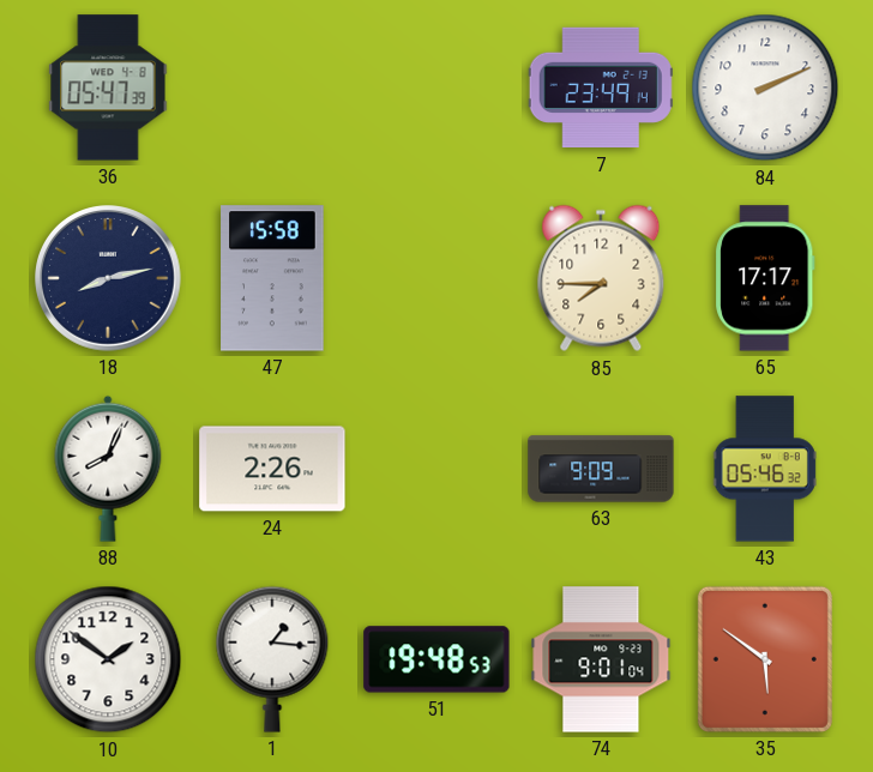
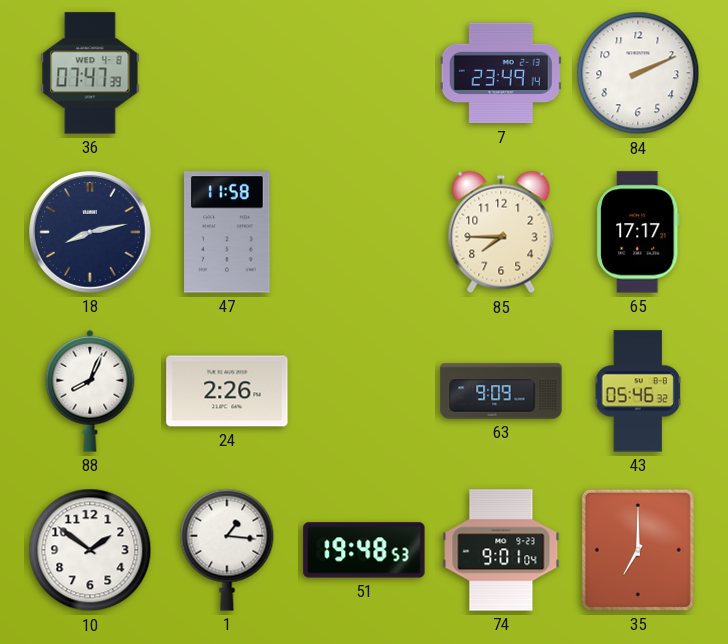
36: 05:47 -> 07:47
47: 15:58 -> 11:58
35: 5:51 -> 7:00
